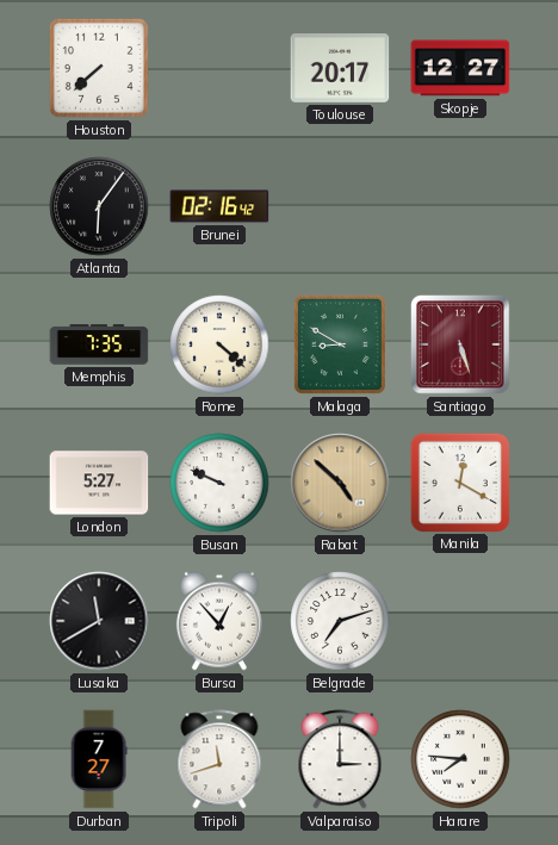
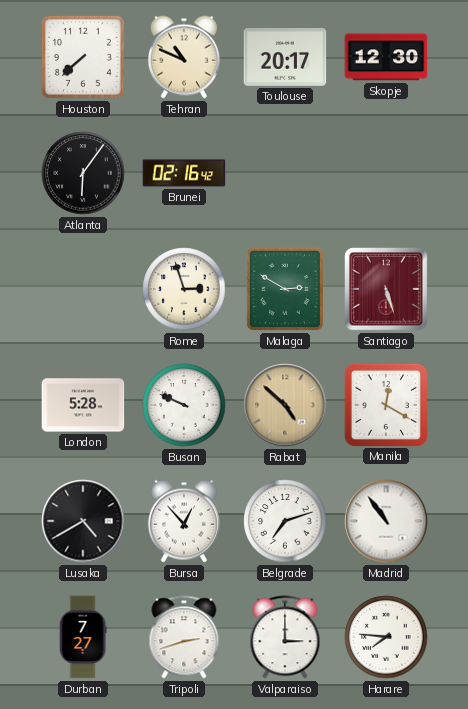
Tehran: none -> 10:49
Skopje: 12:27 -> 12:30
Memphis: 7:35 -> none
Rome: 4:22 -> 2:57
Malaga: 8:50 -> 2:50
London: 5:27 -> 5:28
Lusaka: 11:40 -> 4:40
Madrid: none -> 10:54
Tripoli: 11:42 -> 2:42
